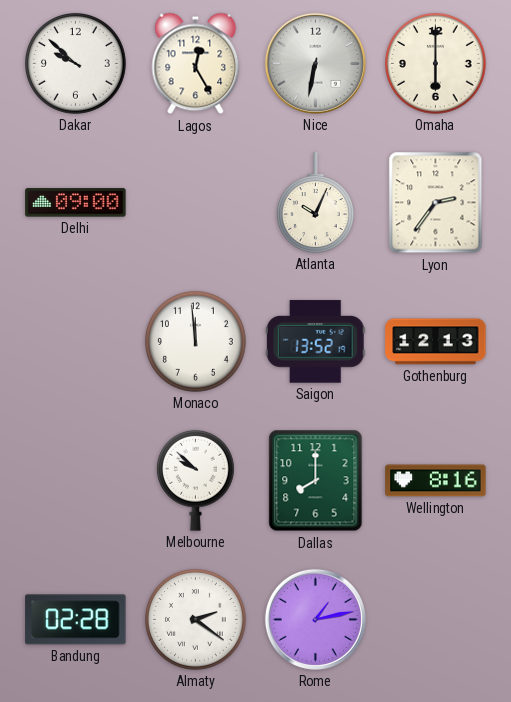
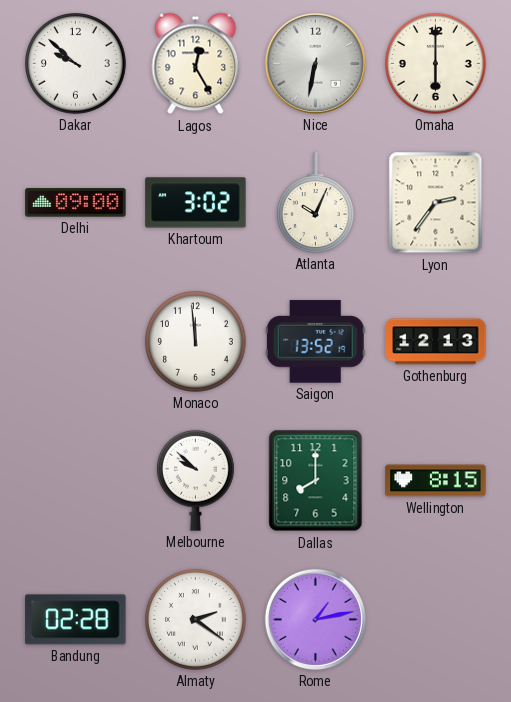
Khartoum: none -> 3:02
Wellington: 8:16 -> 8:15
